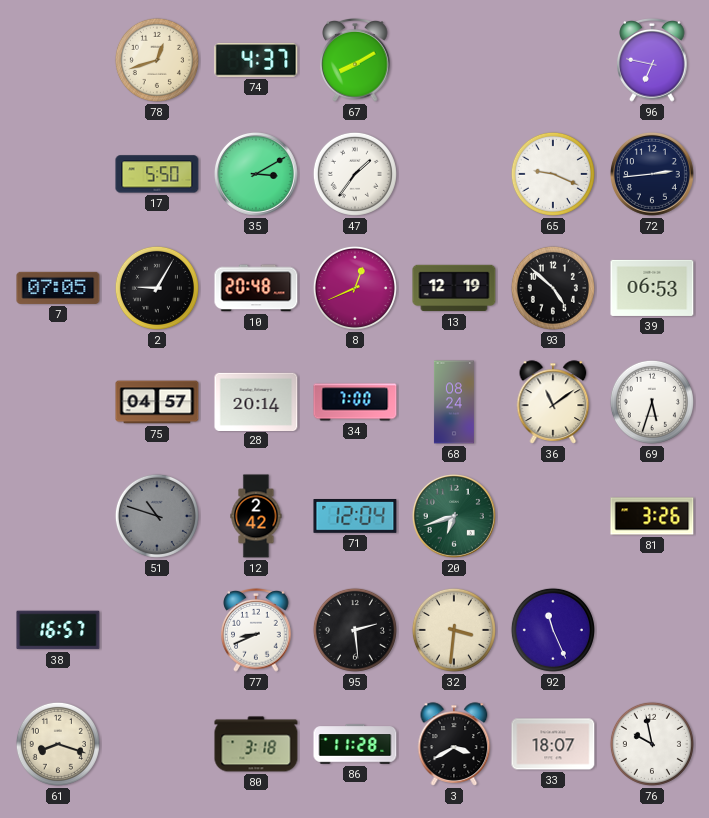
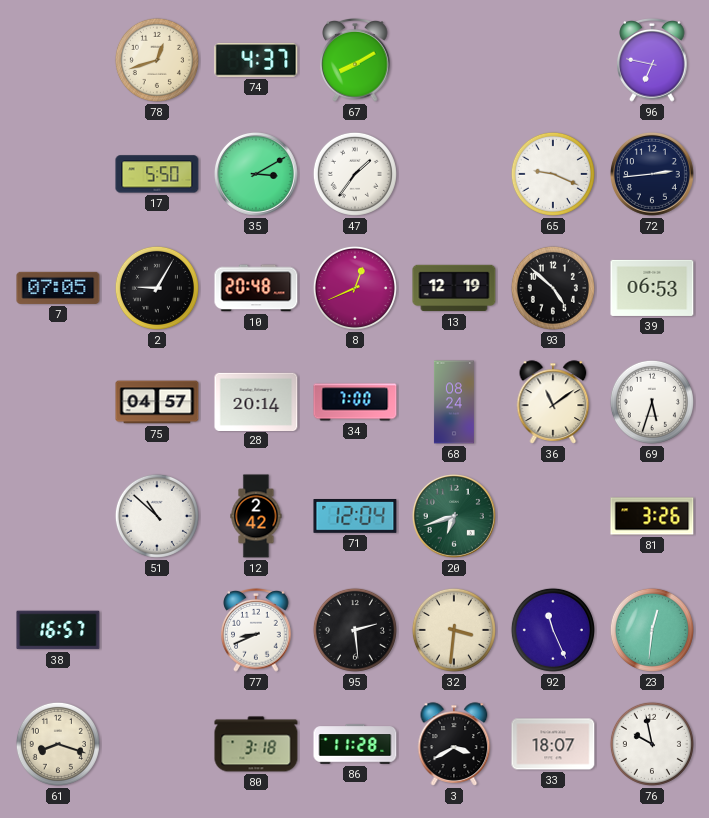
51: 10:48 -> 10:52
51 dial: grey -> white
23: none -> 12:31
